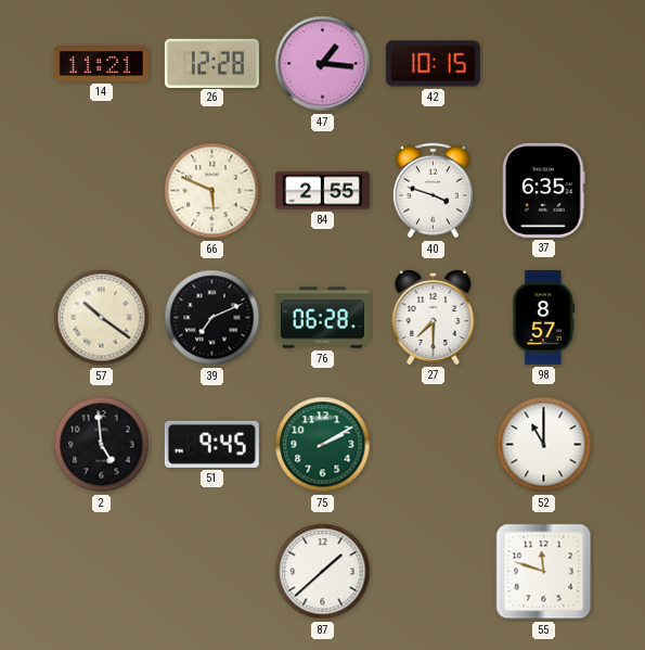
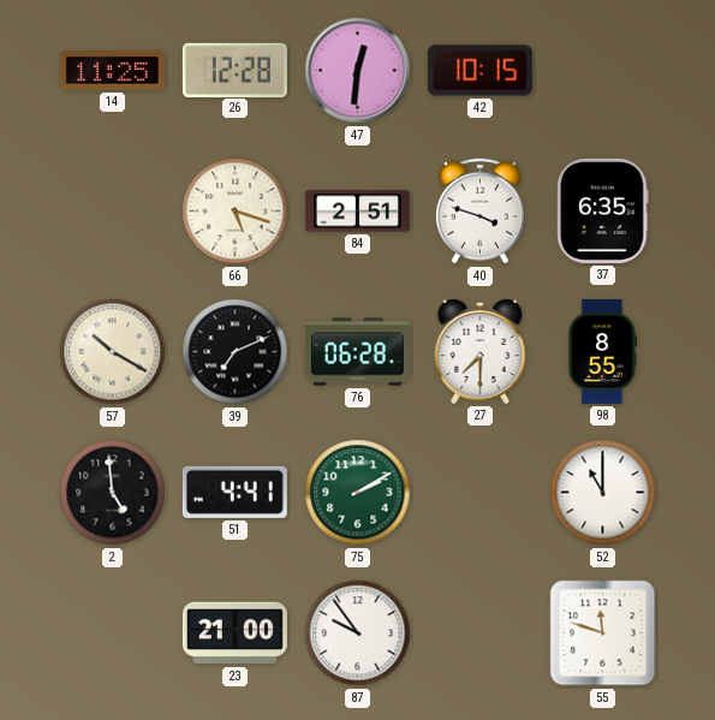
14: 11:21 -> 11:25
47: 1:16 -> 12:31
66: 5:49 -> 5:18
84: 2:55 -> 2:51
57: 10:21 -> 10:20
98: 8:57 -> 8:55
51: 9:45 -> 4:41
23: none -> 21:00
87: 1:38 -> 9:54
